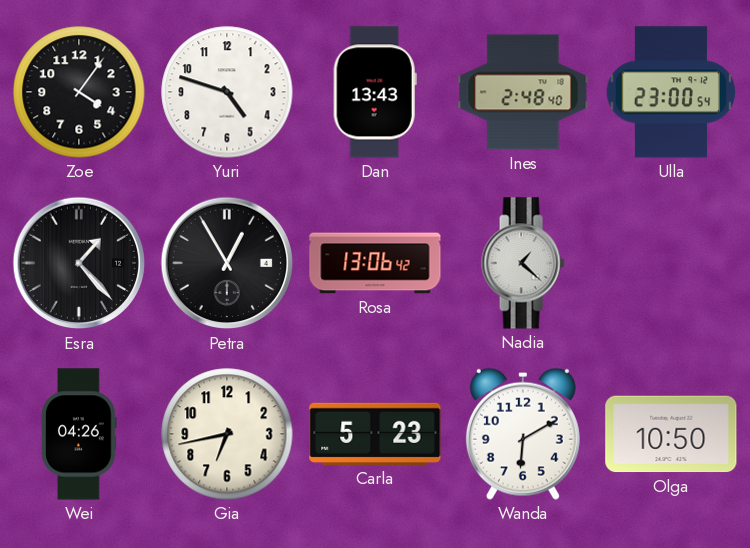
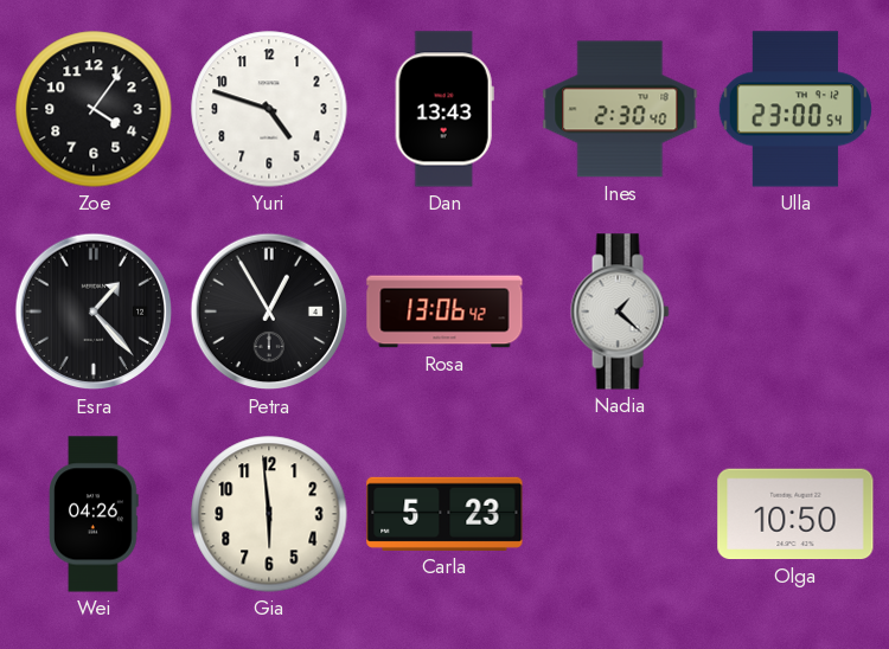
Ines: 2:48 -> 2:30
Gia: 6:43 -> 5:59
Wanda: 6:10 -> none
